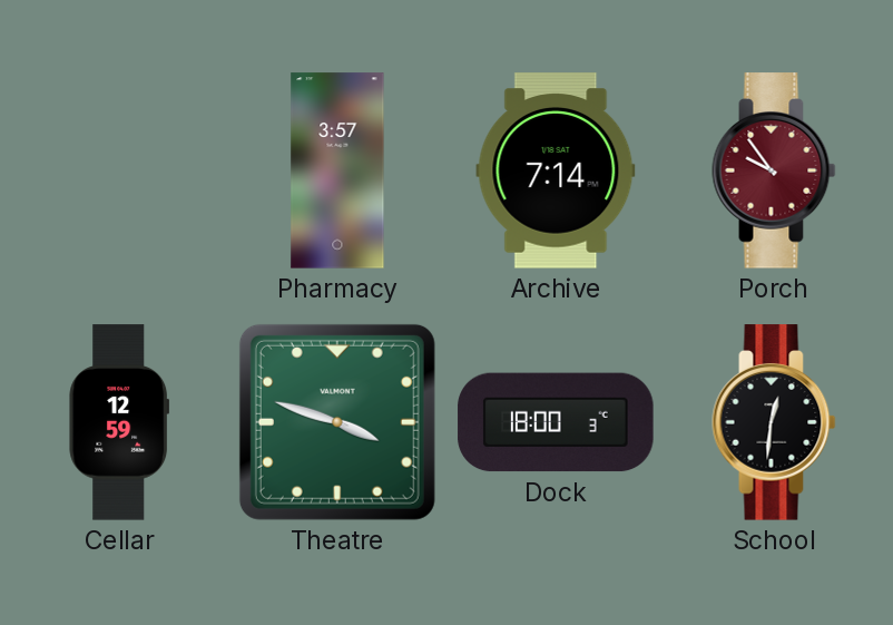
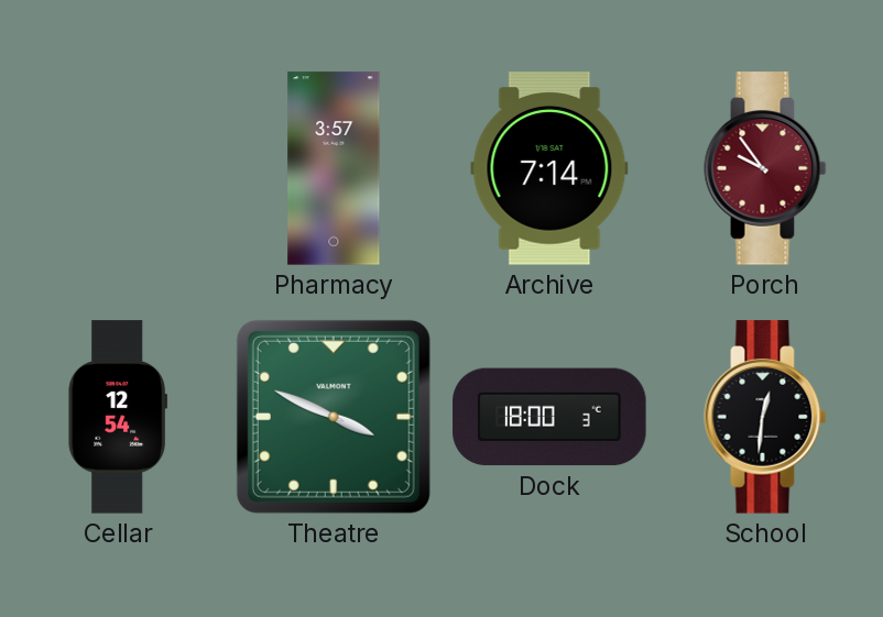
Cellar: 12:59 -> 12:54
Theatre: 3:48 -> 3:49
